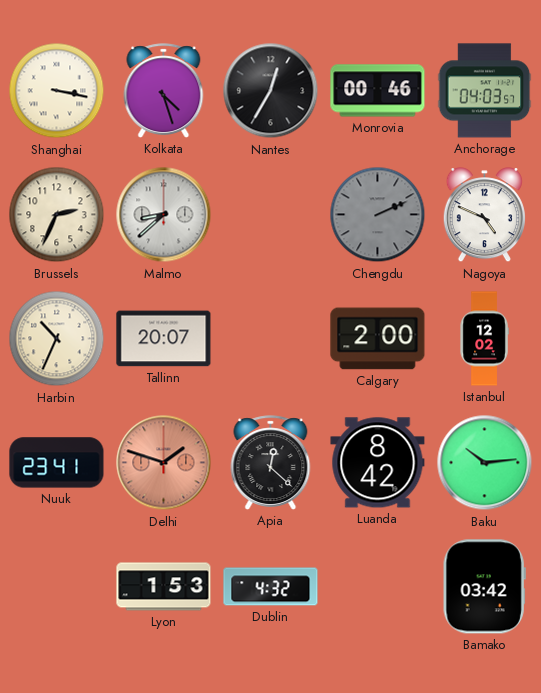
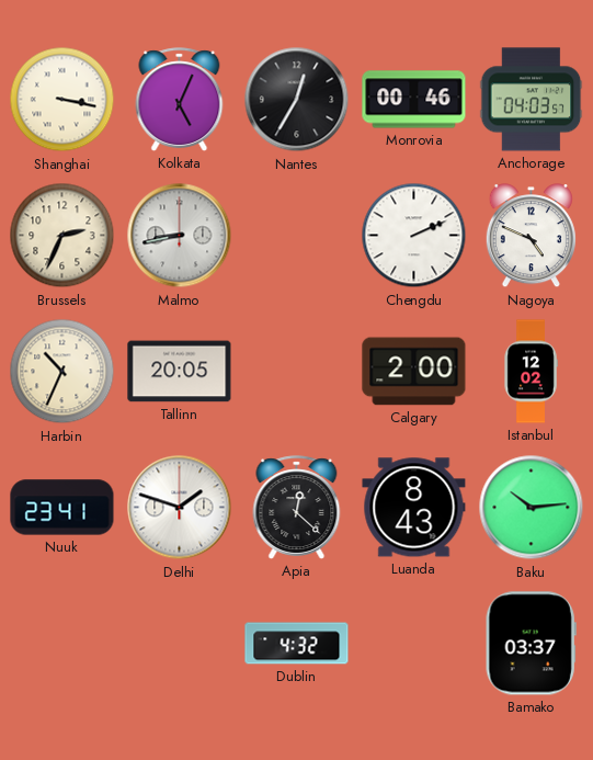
Kolkata: 4:27 -> 5:04
Malmo: 8:38 -> 8:43
Chengdu dial: grey -> white
Tallinn: 20:07 -> 20:05
Delhi dial: salmon -> white
Luanda: 8:42 -> 8:43
Lyon: 1:53 -> none
Bamako: 03:42 -> 03:37
